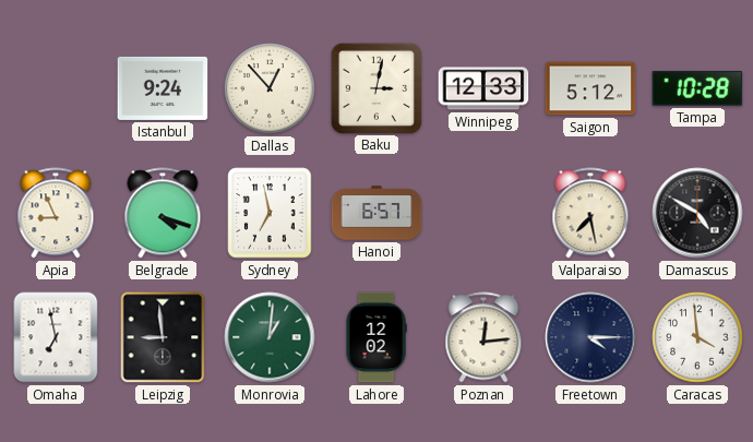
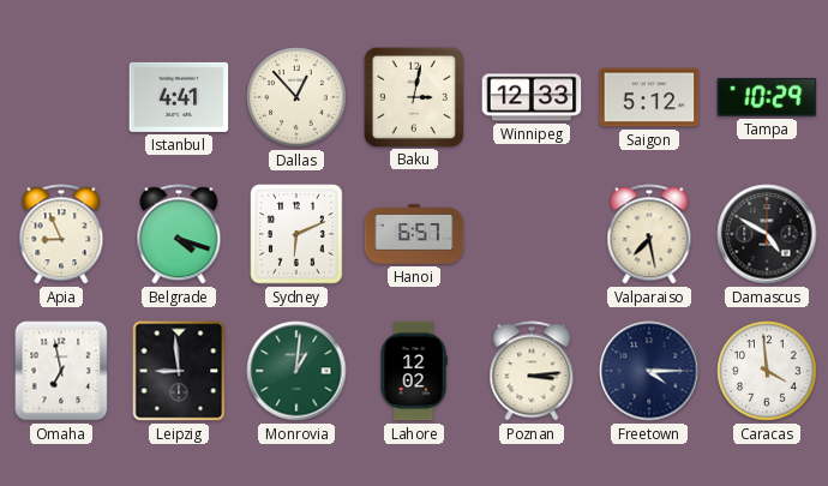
Istanbul: 9:24 -> 4:41
Tampa: 10:28 -> 10:29
Sydney: 6:58 -> 6:11
Poznan: 12:14 -> 3:14
